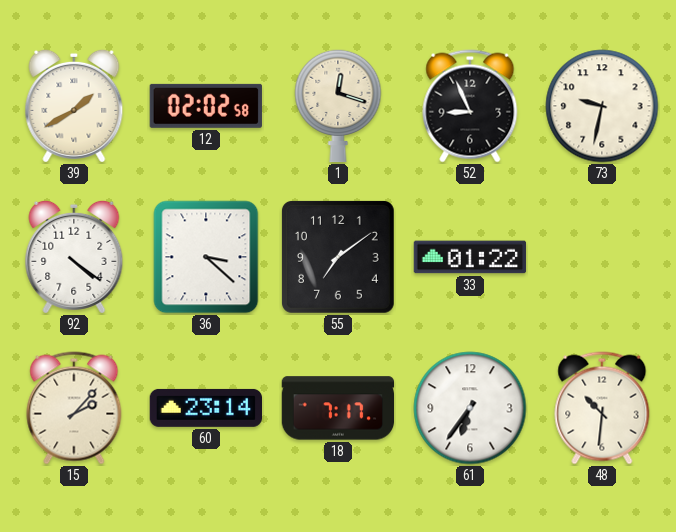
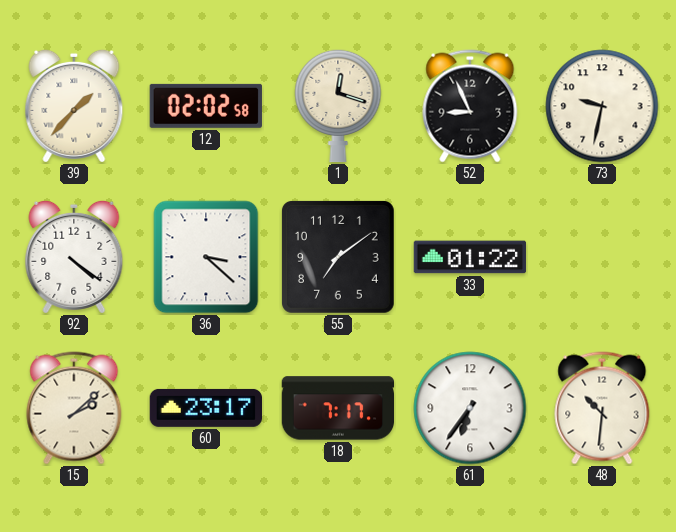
39: 1:40 -> 1:37
15: 2:07 -> 2:08
60: 23:14 -> 23:17
